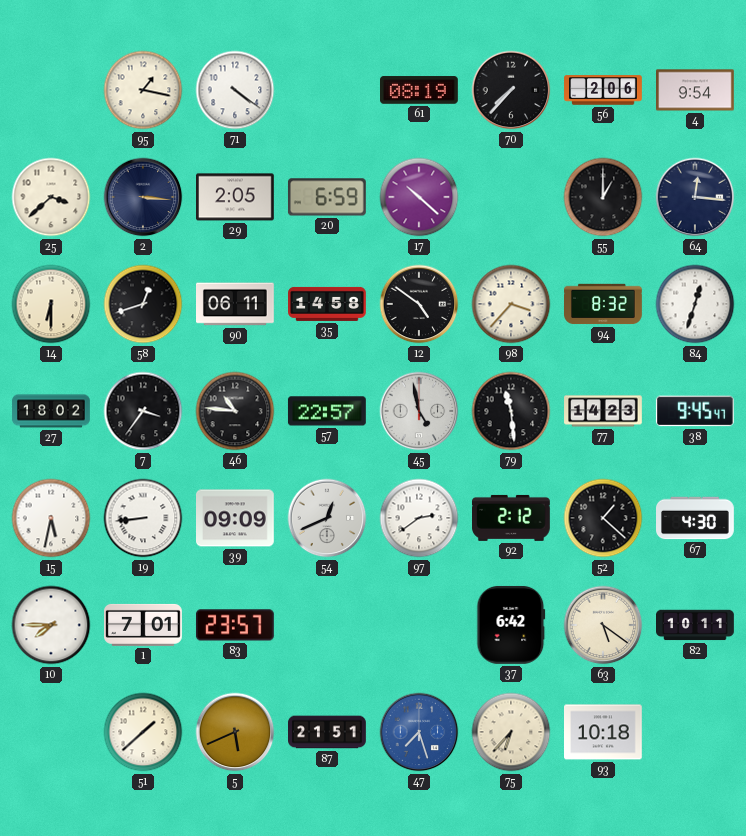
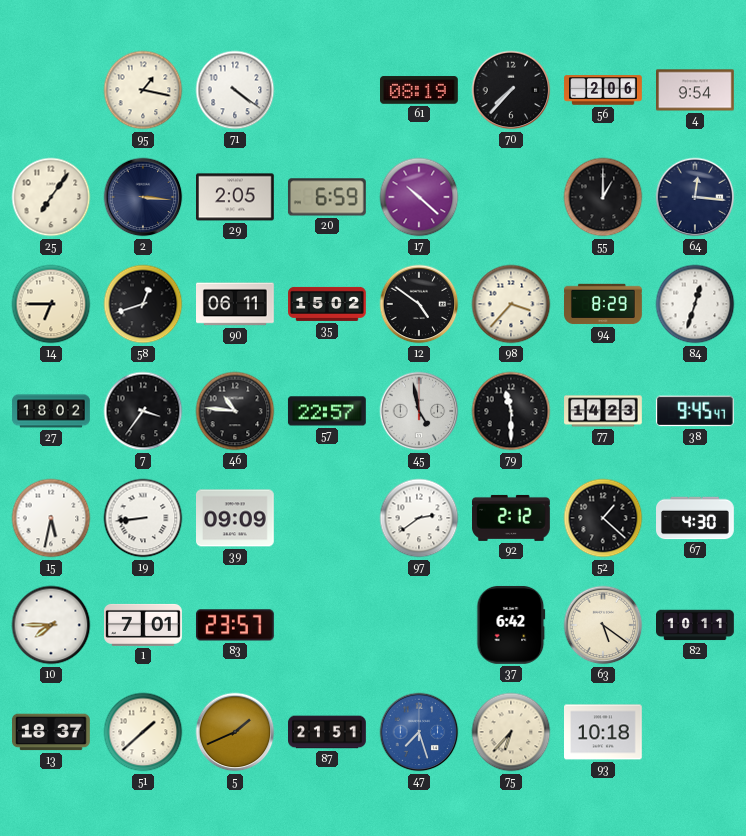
25: 3:38 -> 7:06
14: 6:30 -> 6:45
35: 14:58 -> 15:02
94: 8:32 -> 8:29
79: 11:29 -> 11:30
54: 12:41 -> none
13: none -> 18:37
5: 5:41 -> 1:41
